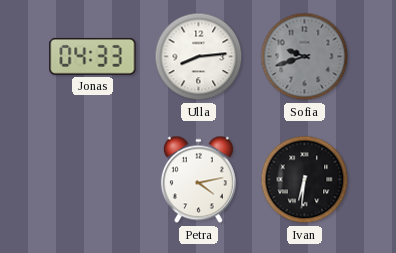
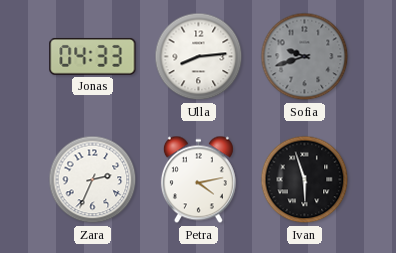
Zara: none -> 2:34
Ivan: 6:31 -> 5:57
